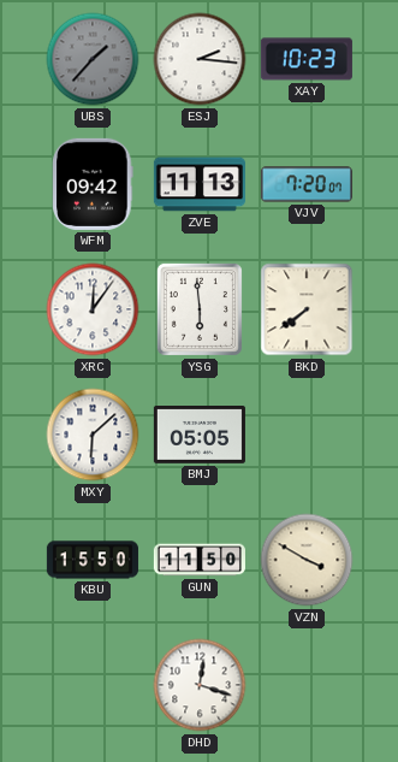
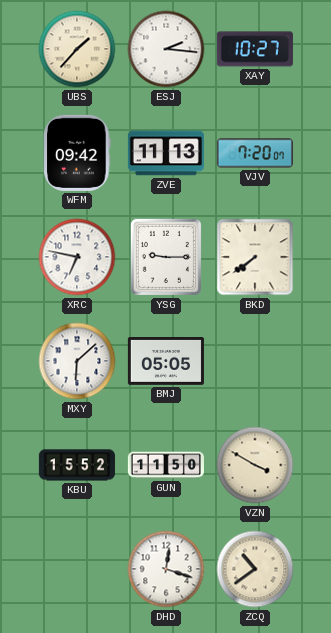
UBS dial: grey -> cream
XAY: 10:23 -> 10:27
XRC: 12:06 -> 6:47
YSG: 5:59 -> 9:15
KBU: 15:50 -> 15:52
ZCQ: none -> 10:39
